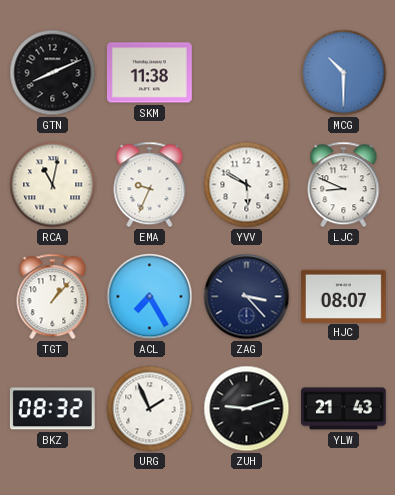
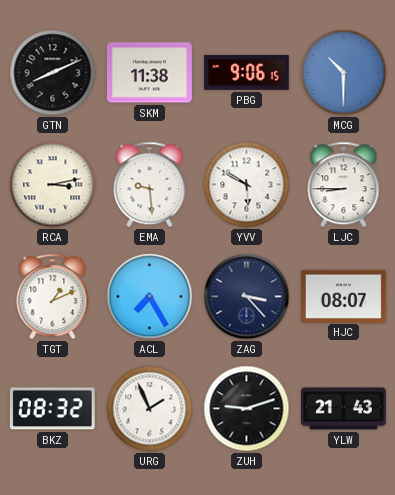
PBG: none -> 9:06
RCA: 11:02 -> 3:13
EMA: 9:34 -> 9:29
LJC: 8:49 -> 8:45
TGT: 1:07 -> 1:11
